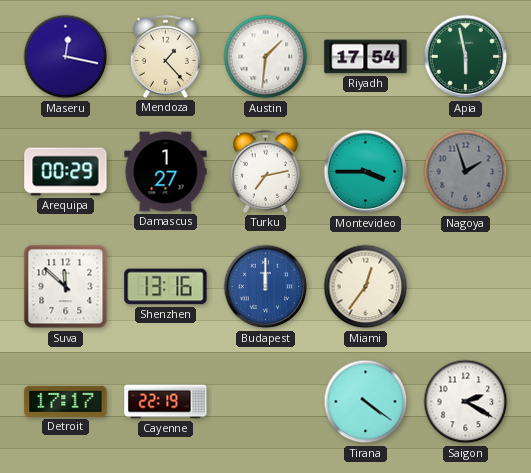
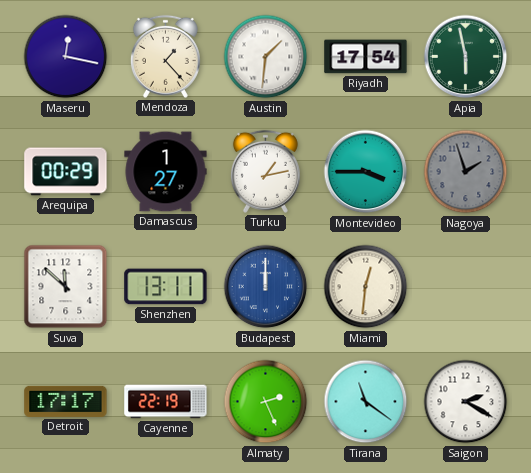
Turku: 7:13 -> 1:13
Shenzhen: 13:16 -> 13:11
Miami: 12:36 -> 12:31
Almaty: none -> 2:26
Tirana: 4:21 -> 11:21
